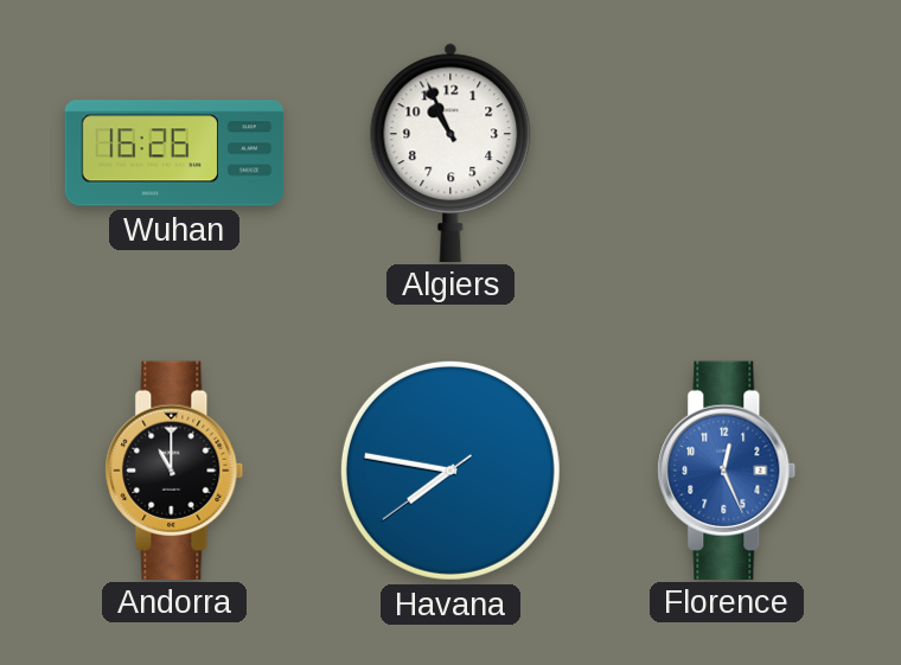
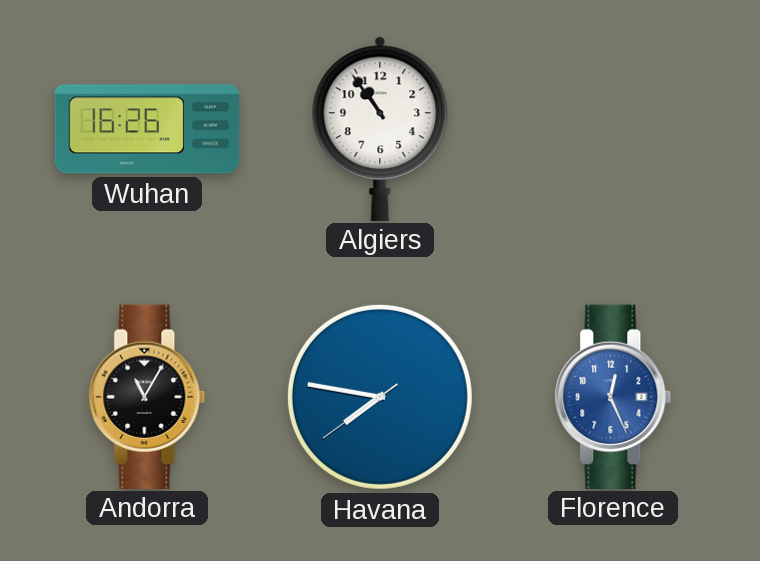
Algiers: 10:56 -> 10:54
Andorra: 11:00 -> 11:05
